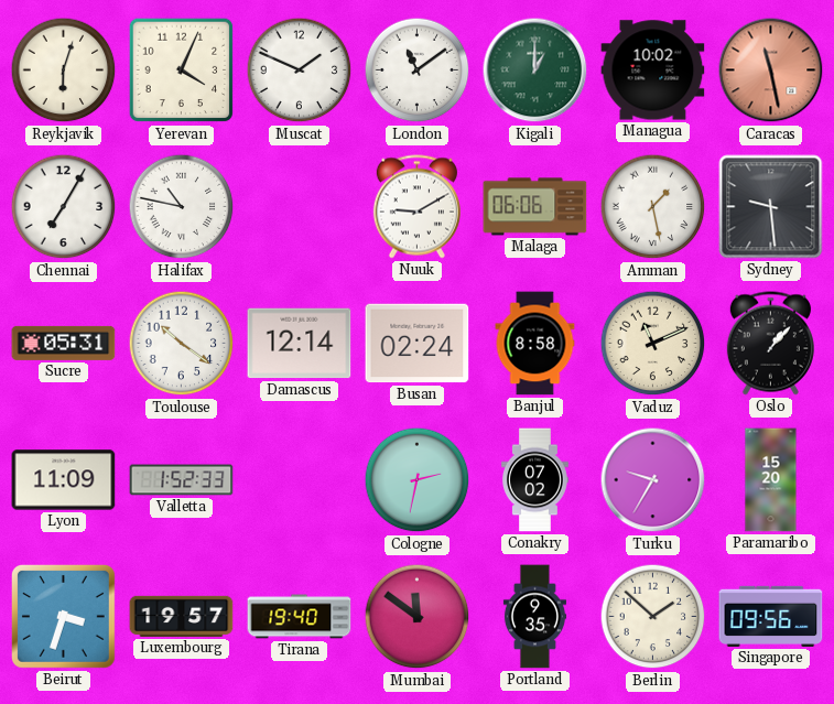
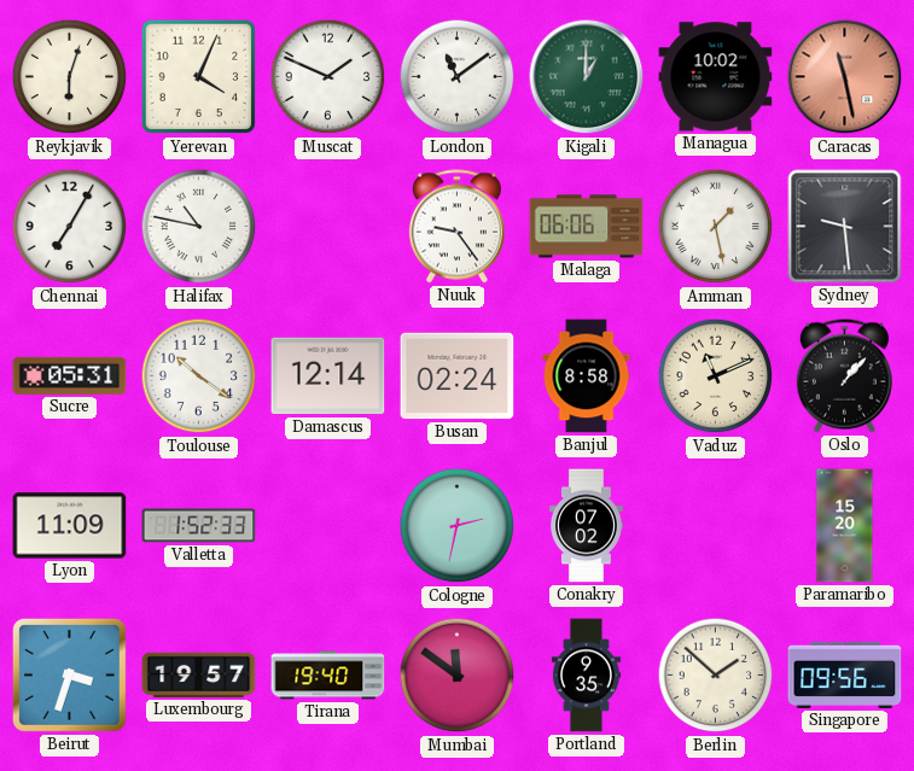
Nuuk: 9:10 -> 9:24
Turku: 9:35 -> none
